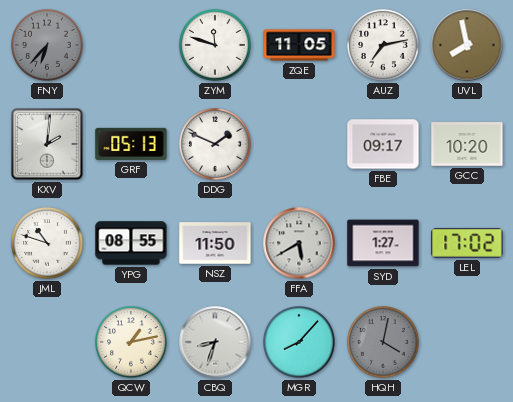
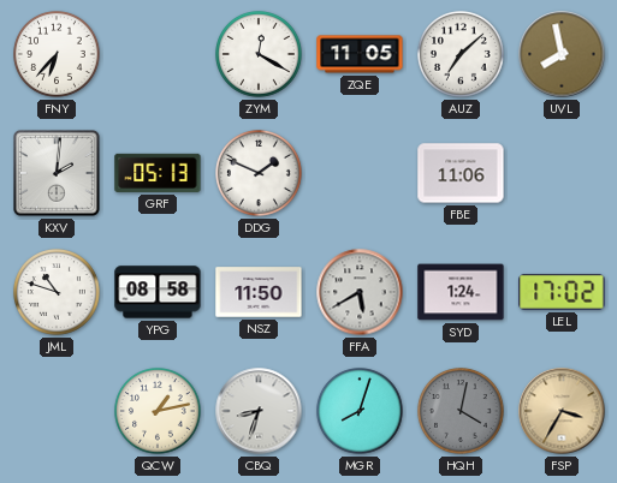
FNY dial: grey -> white
ZYM: 11:48 -> 12:20
AUZ: 7:13 -> 7:08
FBE: 09:17 -> 11:06
GCC: 10:20 -> none
YPG: 08:55 -> 08:58
SYD: 1:27 -> 1:24
MGR: 8:07 -> 8:03
FSP: none -> 3:35
